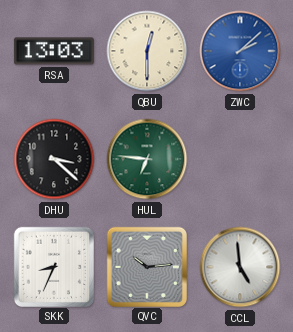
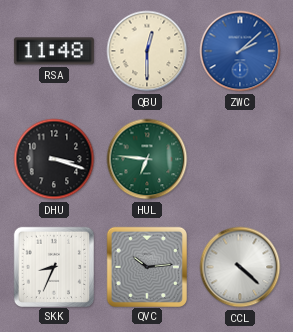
RSA: 13:03 -> 11:48
DHU: 3:22 -> 3:18
CCL: 4:59 -> 4:22
